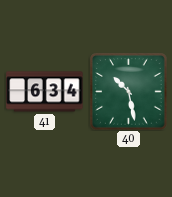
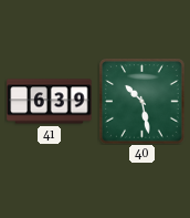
41: 6:34 -> 6:39
